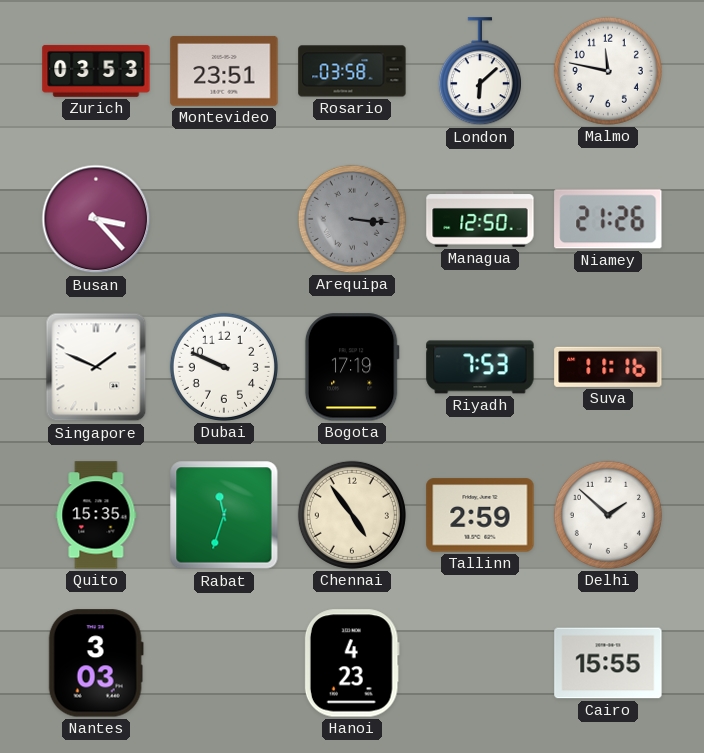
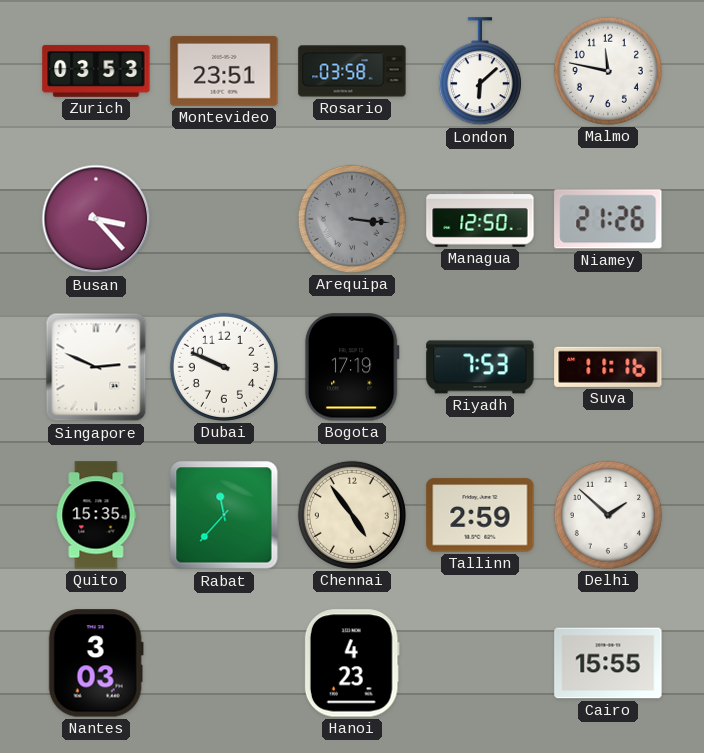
Singapore: 1:49 -> 2:49
Rabat: 11:33 -> 11:37
